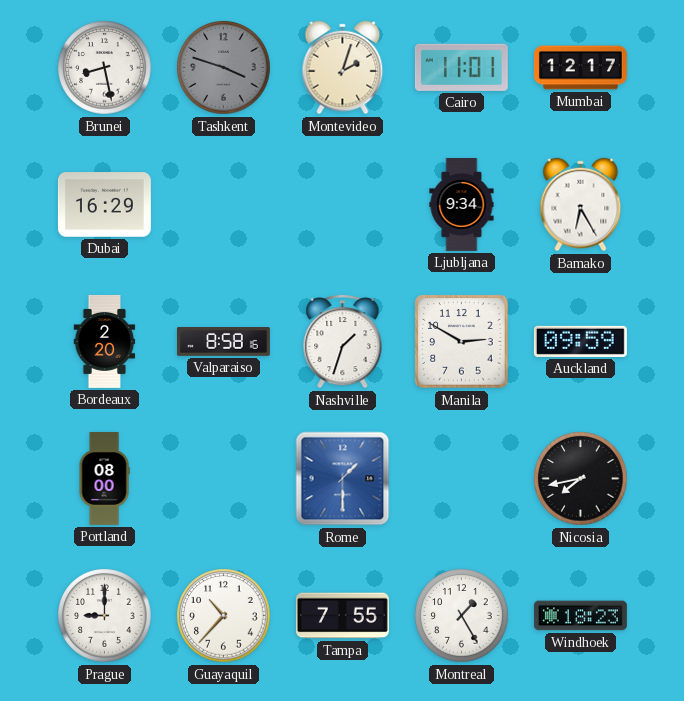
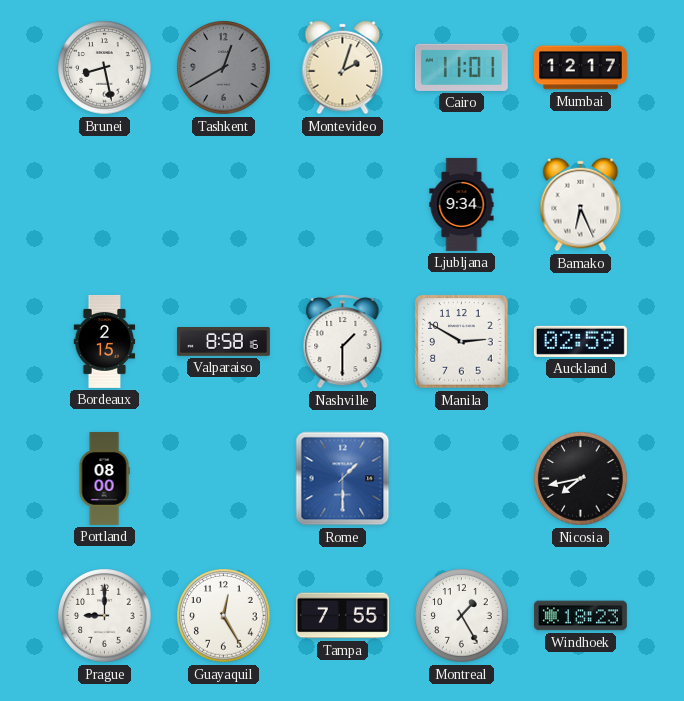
Tashkent: 3:48 -> 12:40
Dubai: 16:29 -> none
Bamako: 6:25 -> 6:26
Bordeaux: 2:20 -> 2:15
Nashville: 1:33 -> 1:30
Auckland: 09:59 -> 02:59
Guayaquil: 10:37 -> 12:25
